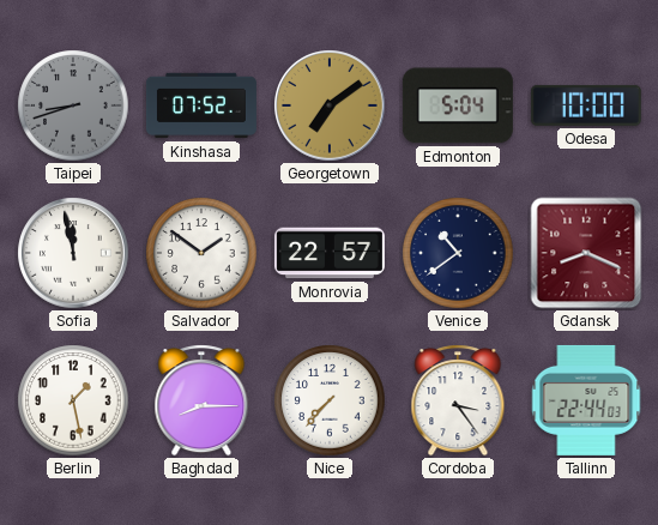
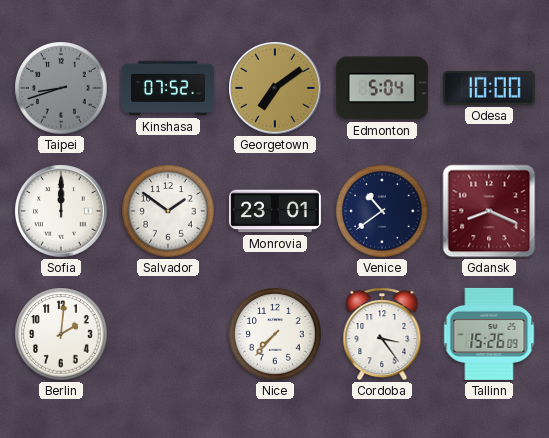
Sofia: 11:58 -> 12:00
Monrovia: 22:57 -> 23:01
Berlin: 1:28 -> 2:01
Baghdad: 8:15 -> none
Tallinn: 22:44 -> 15:26
